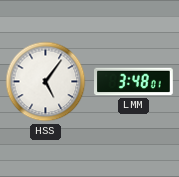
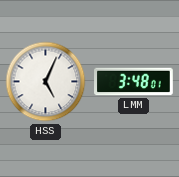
HSS: 5:06 -> 5:04
